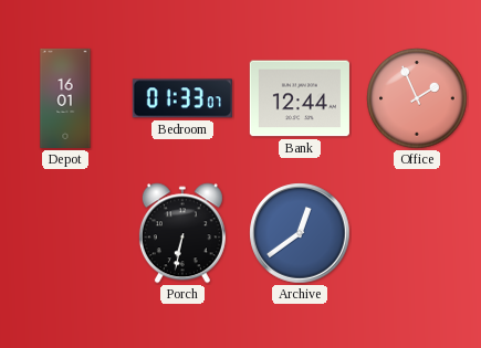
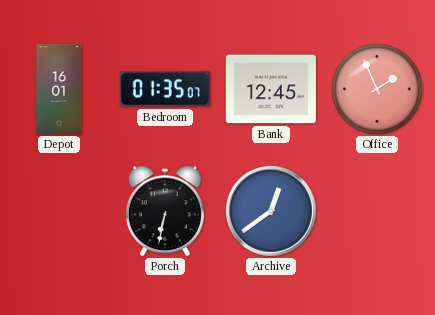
Bedroom: 01:33 -> 01:35
Bank: 12:44 -> 12:45
